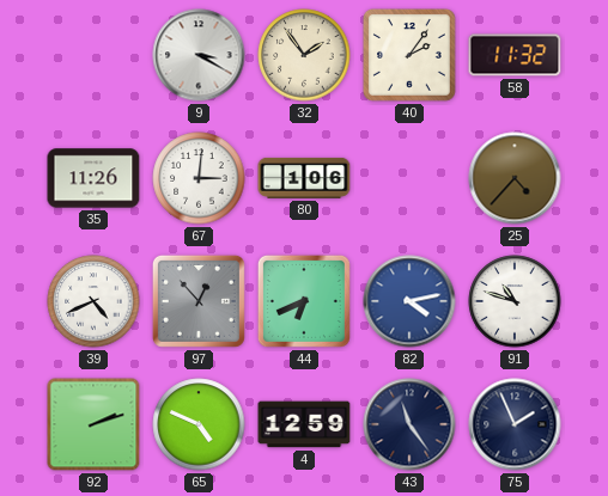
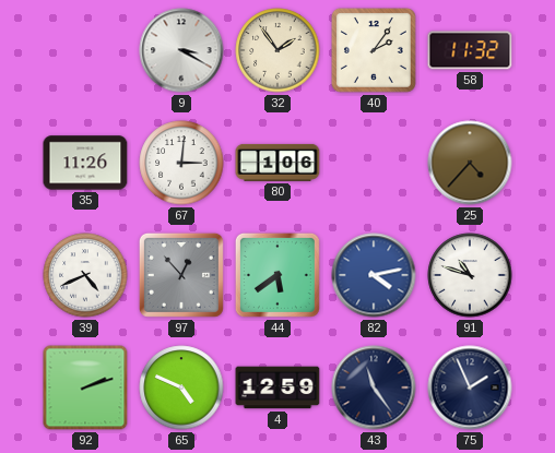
44: 6:41 -> 5:39
